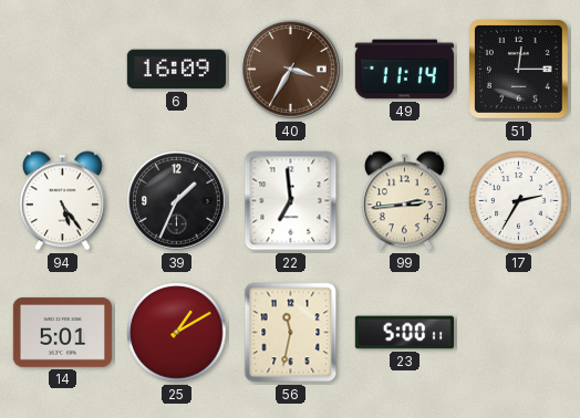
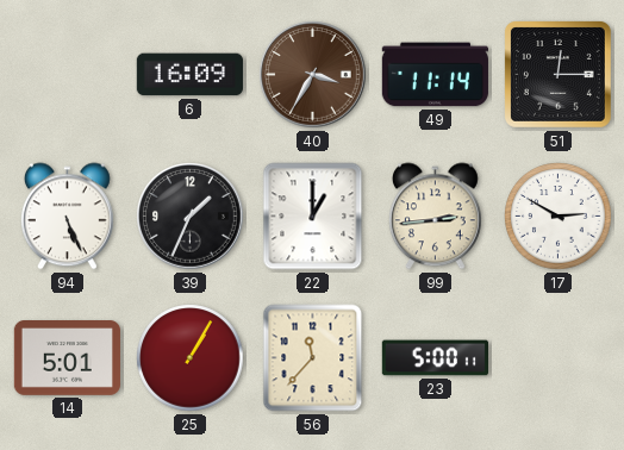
94: 5:24 -> 5:26
22: 6:59 -> 1:00
17: 2:35 -> 2:50
25: 1:10 -> 1:05
56: 11:32 -> 11:37
